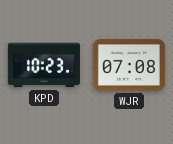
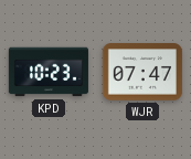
WJR: 07:08 -> 07:47
